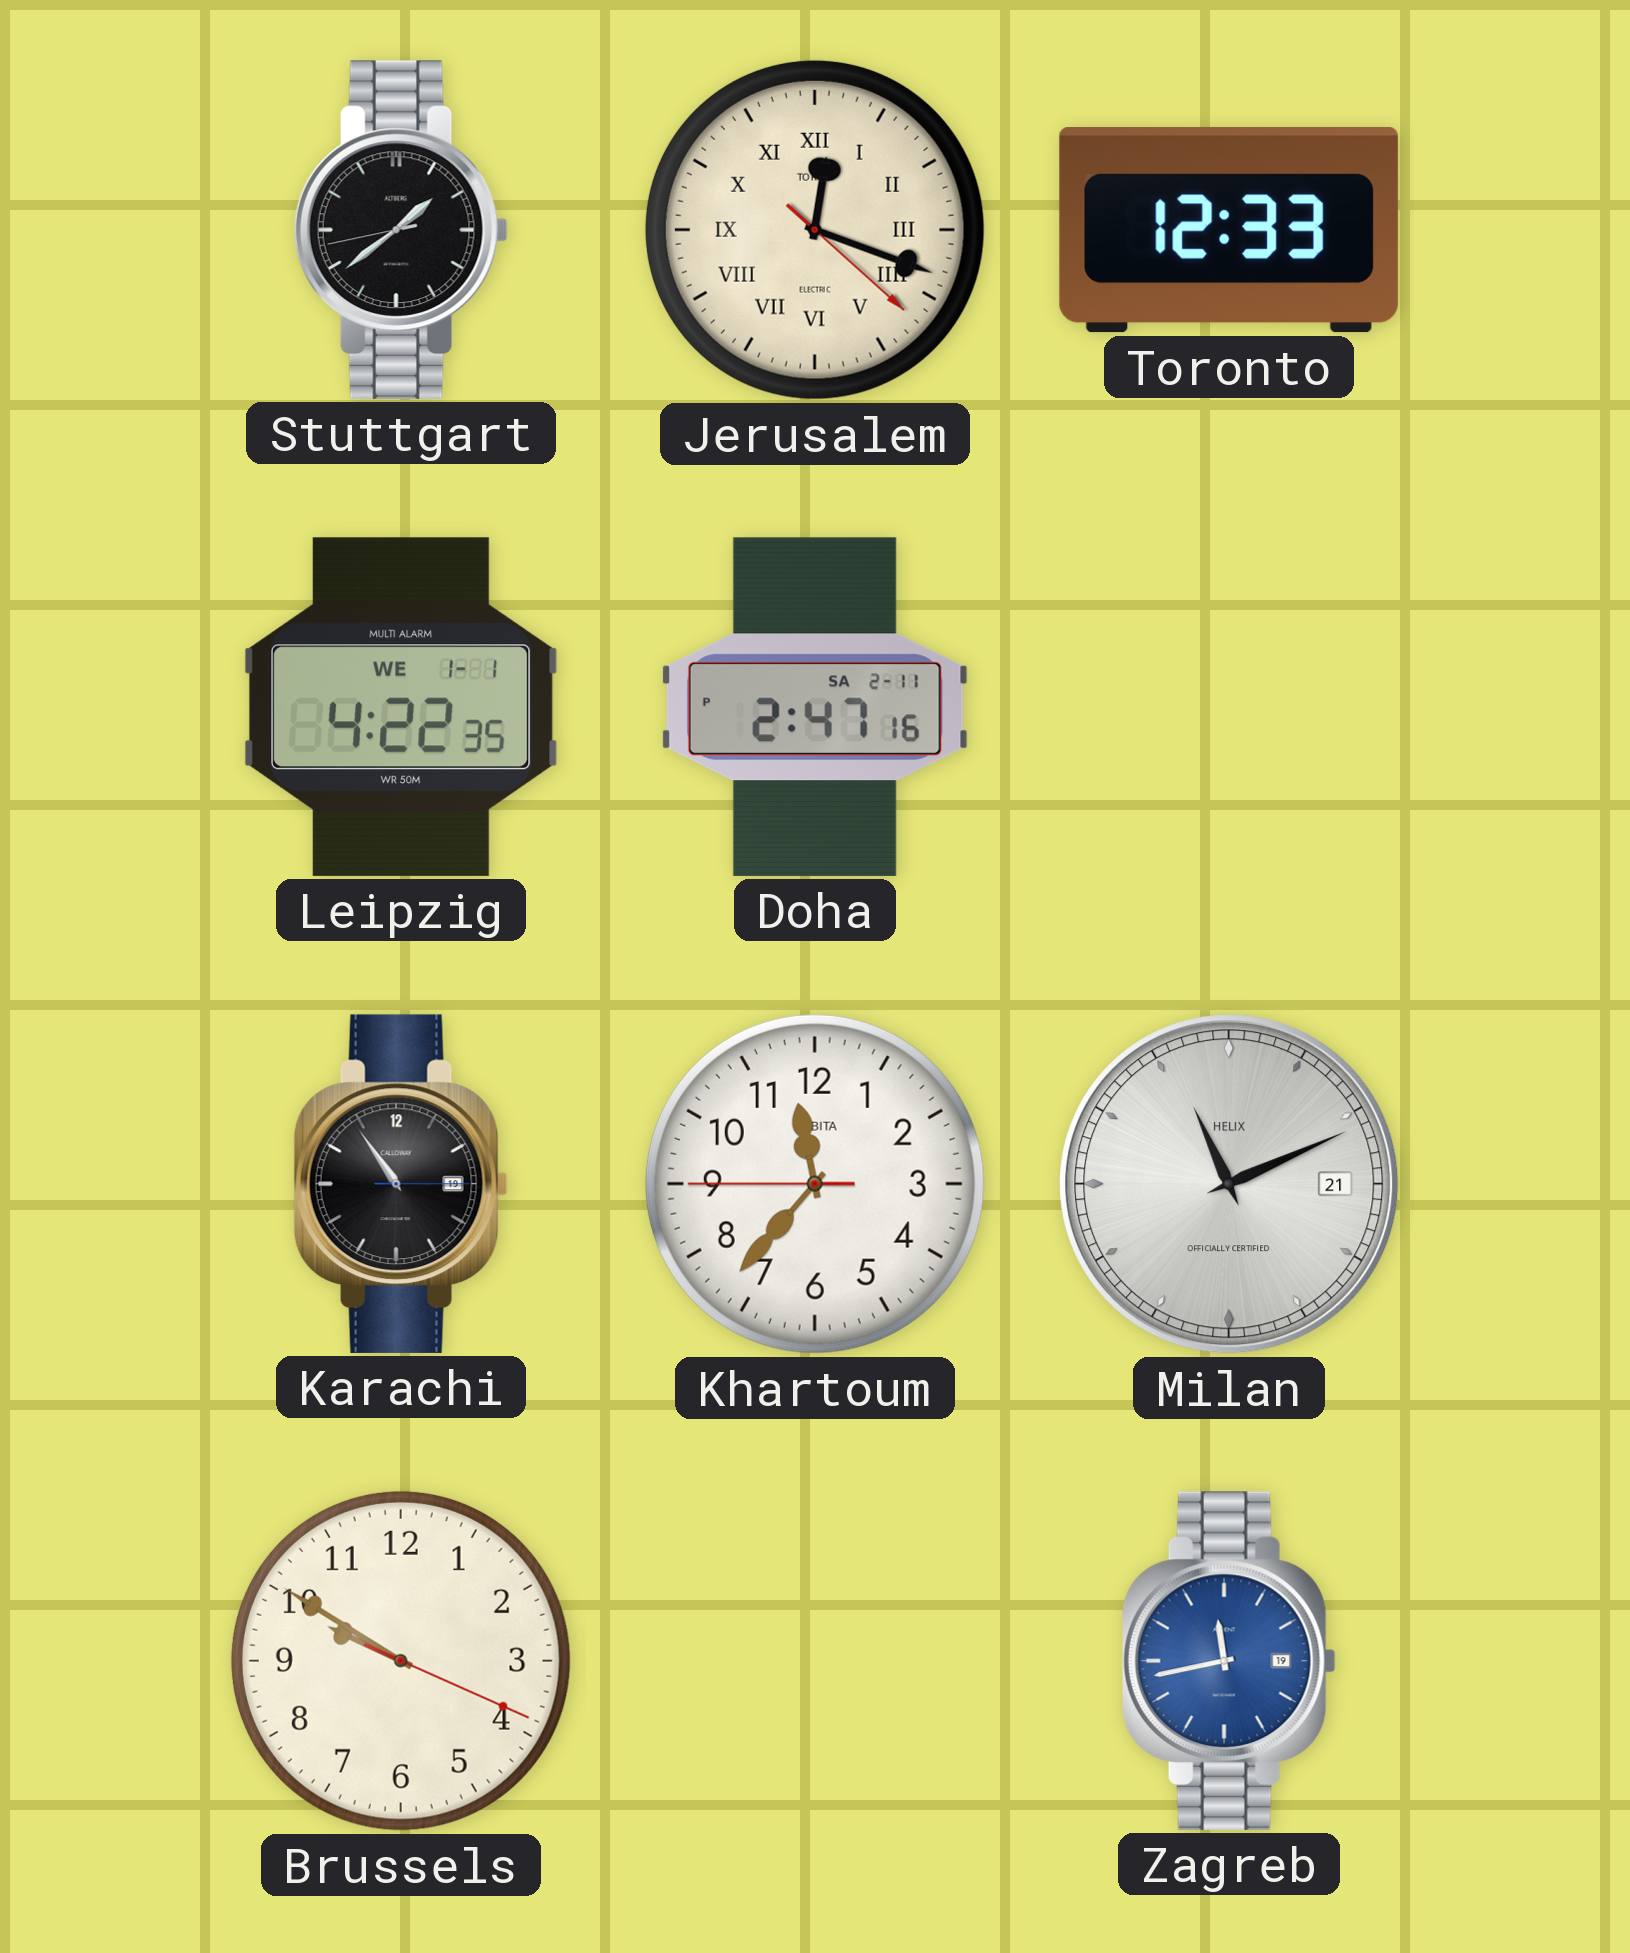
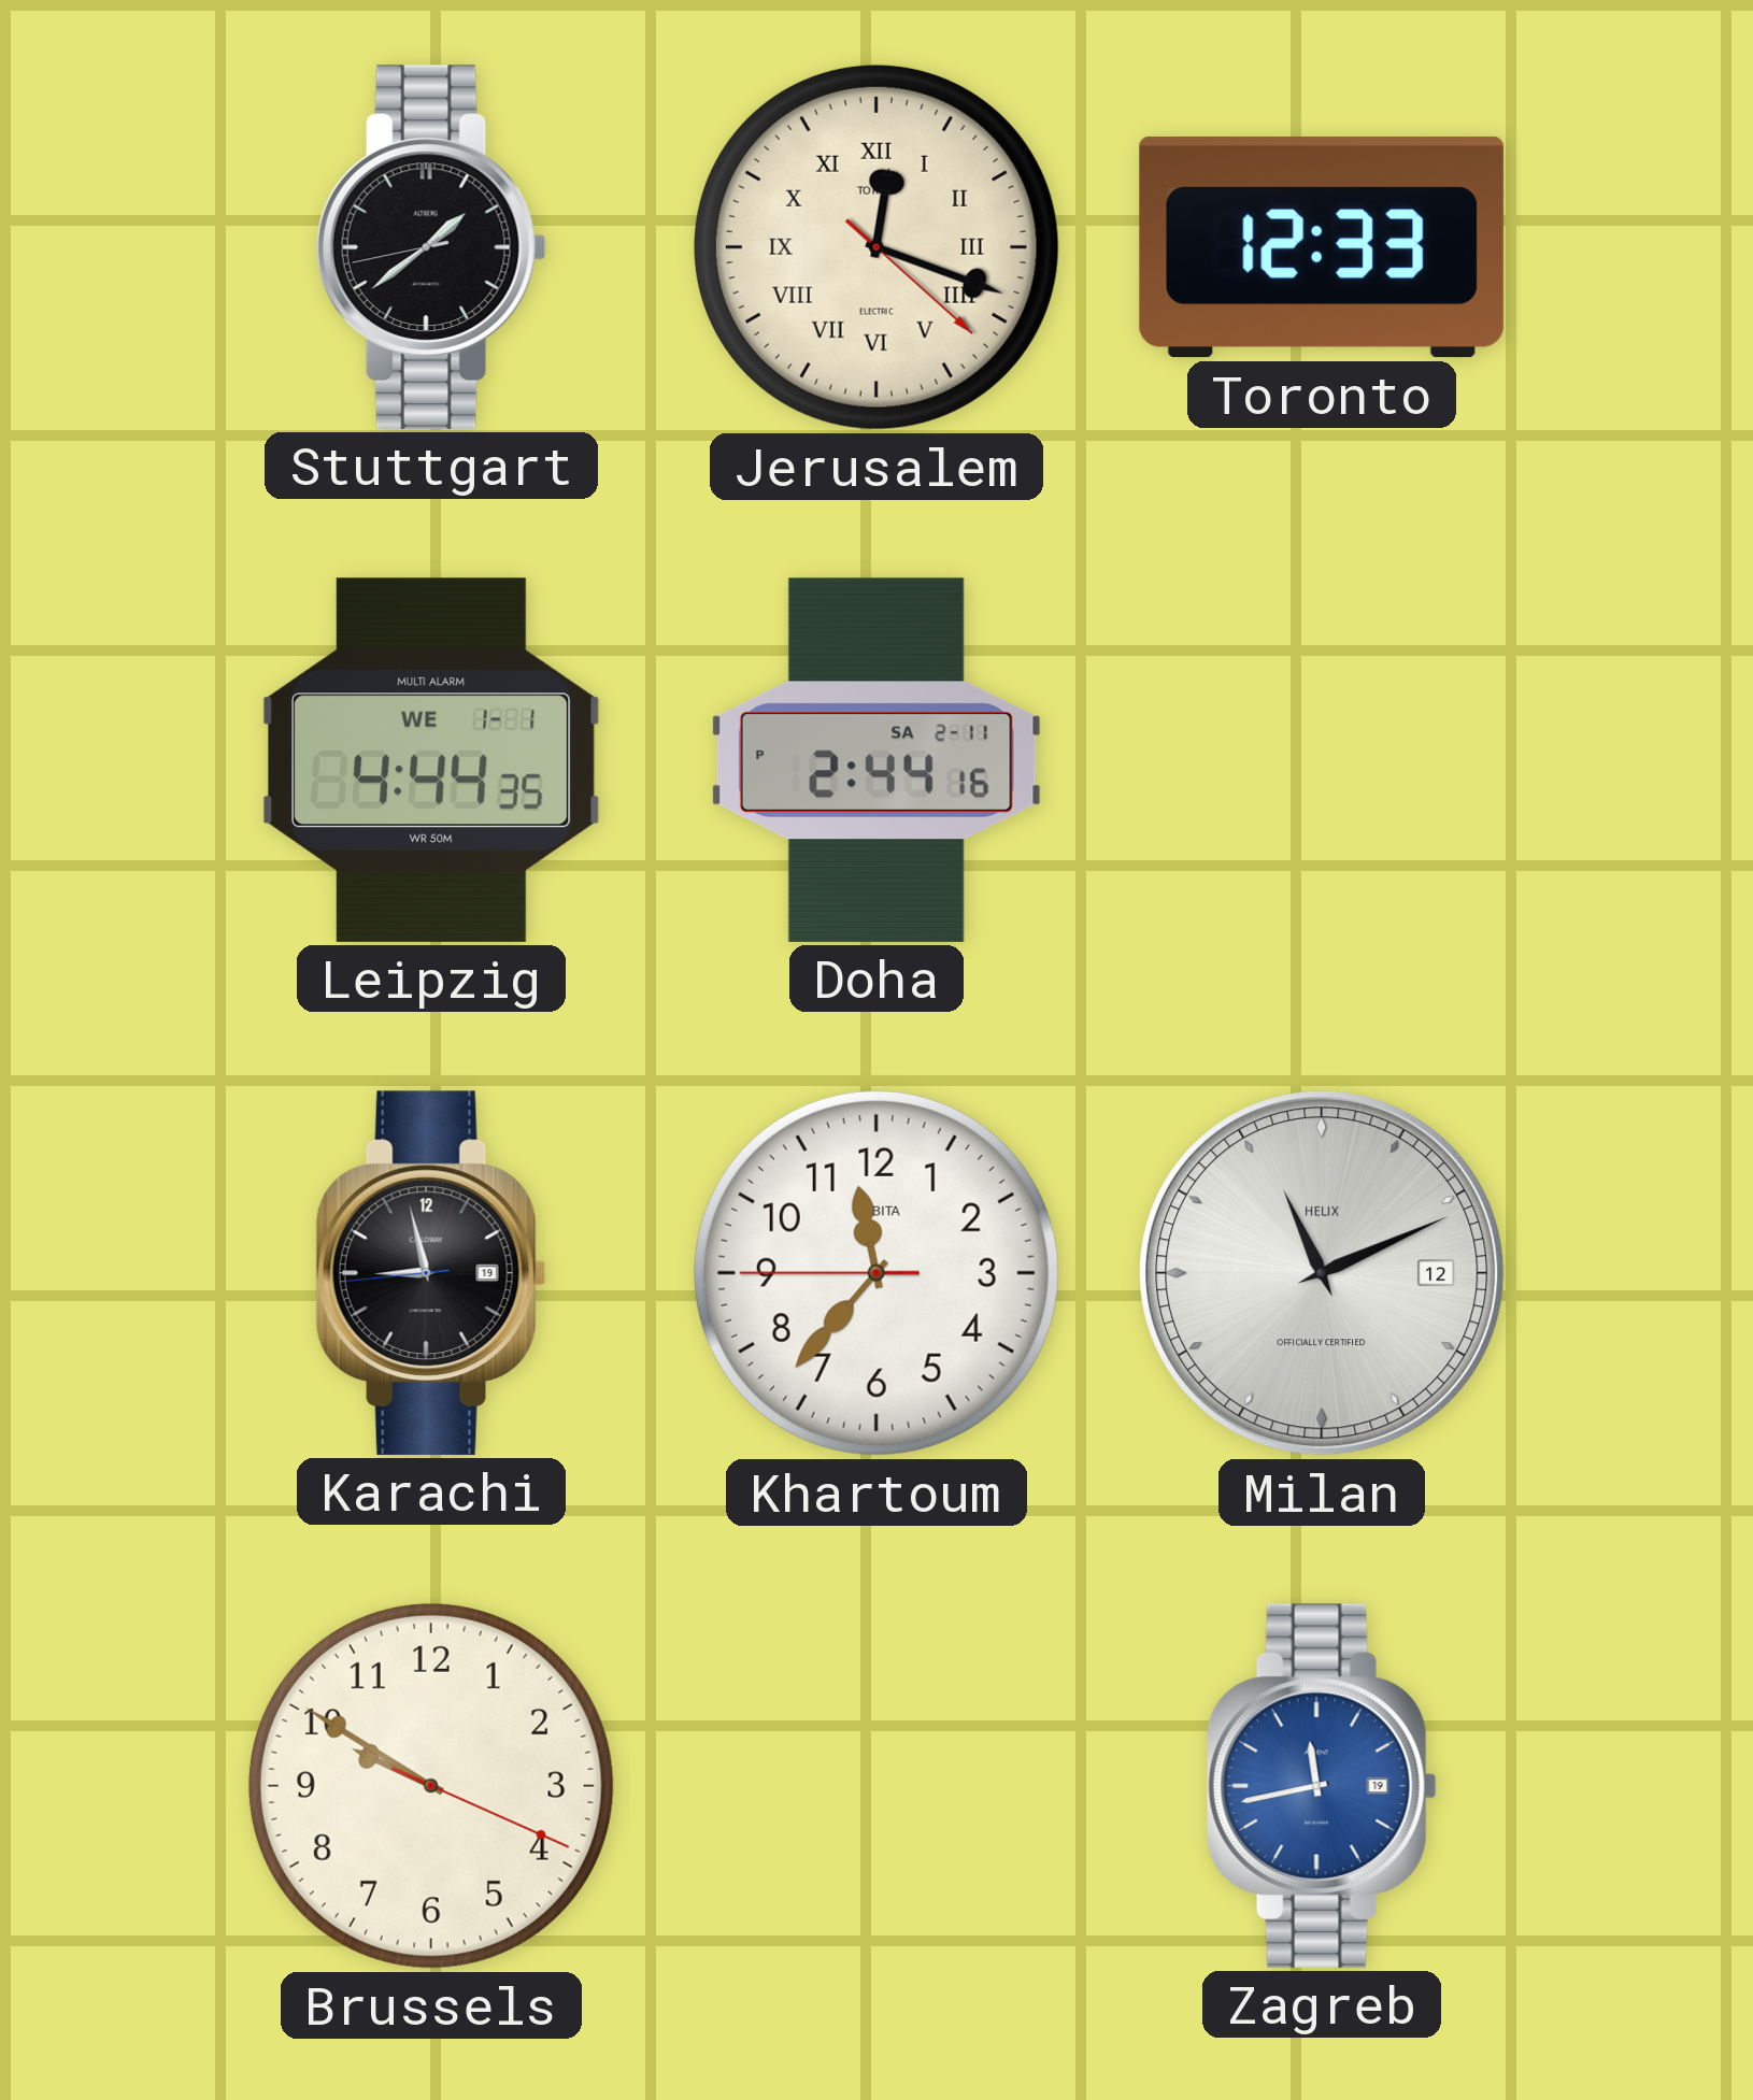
Leipzig: 4:22 -> 4:44
Doha: 2:47 -> 2:44
Karachi: 10:54 -> 8:57
Milan date: 21 -> 12
